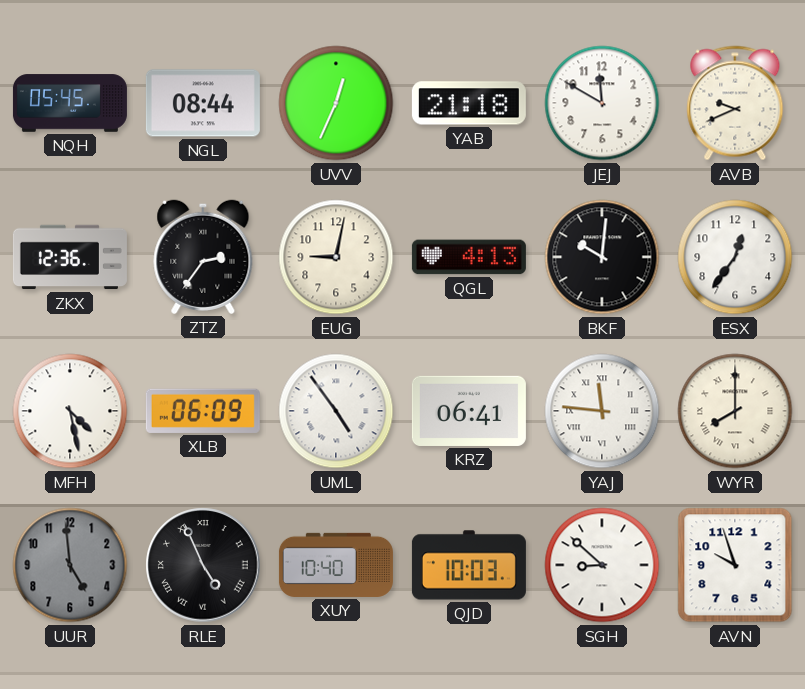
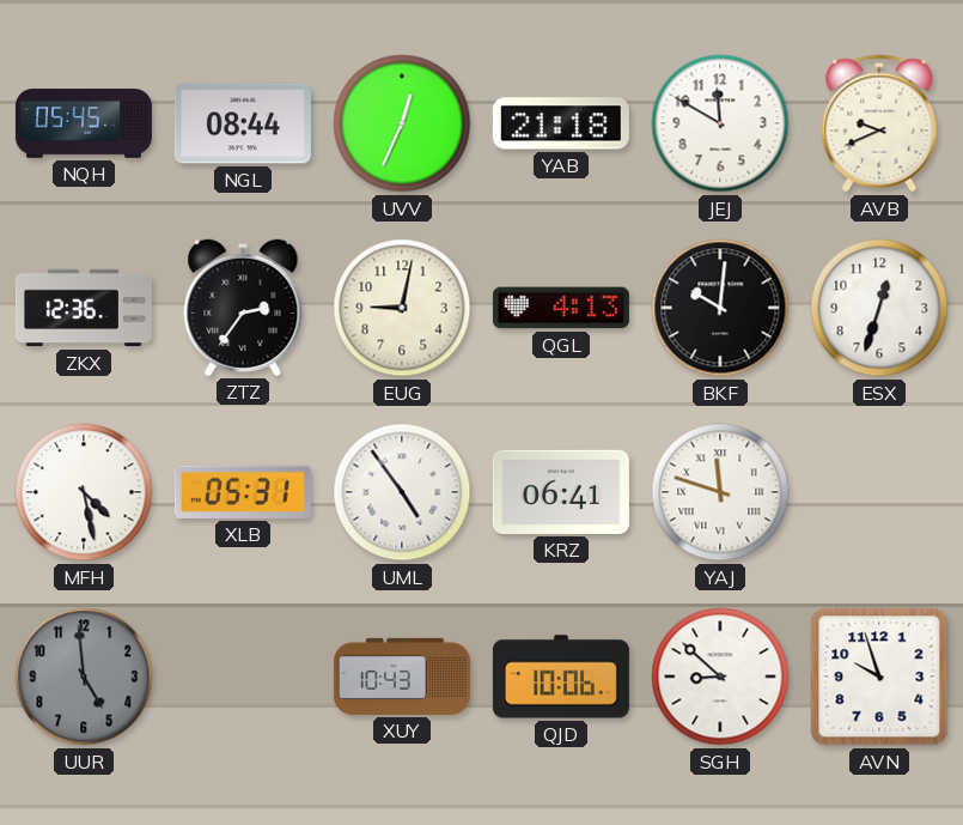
ESX: 12:36 -> 12:33
XLB: 06:09 -> 05:31
YAJ: 11:46 -> 11:48
WYR: 8:00 -> none
RLE: 4:56 -> none
XUY: 10:40 -> 10:43
QJD: 10:03 -> 10:06
